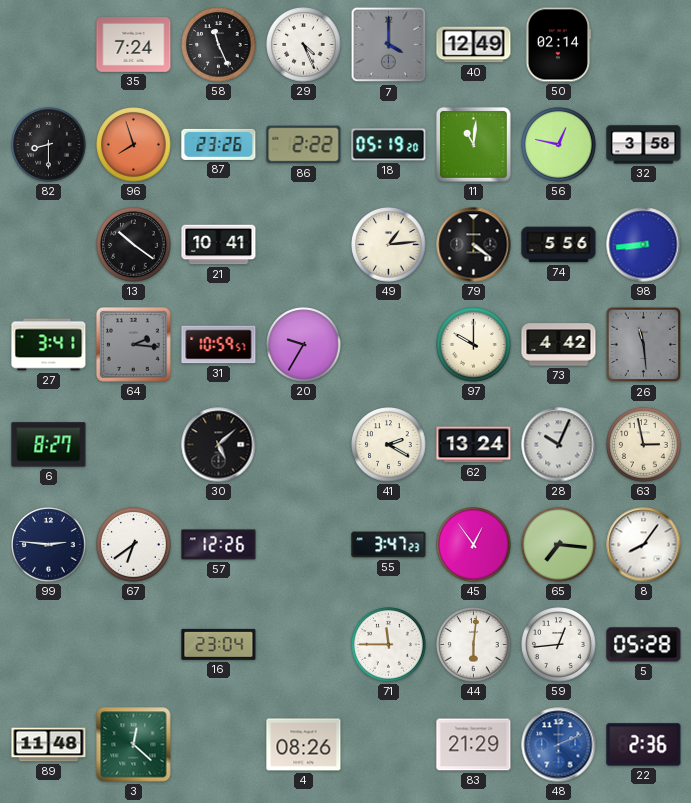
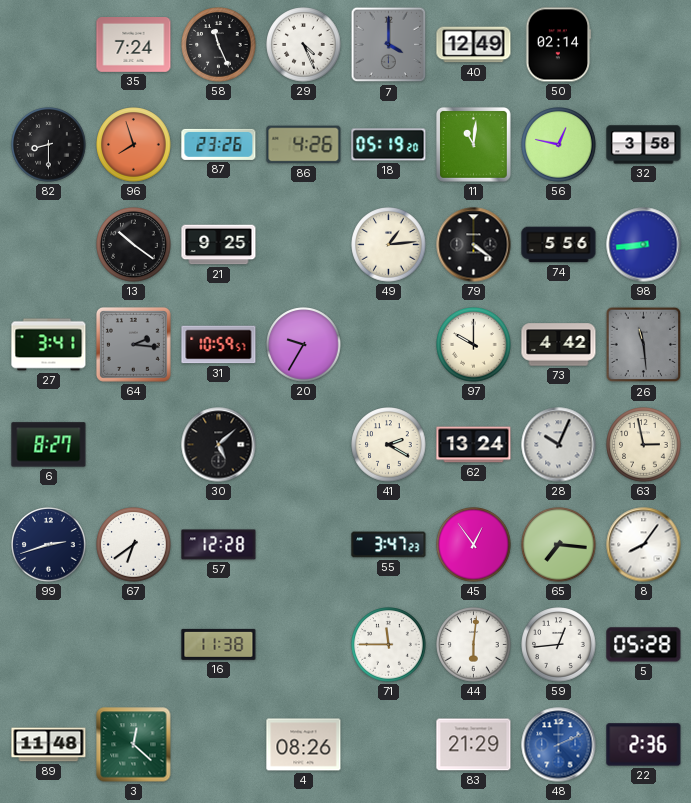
86: 2:22 -> 4:26
21: 10:41 -> 9:25
99: 2:46 -> 2:42
57: 12:26 -> 12:28
16: 23:04 -> 11:38
